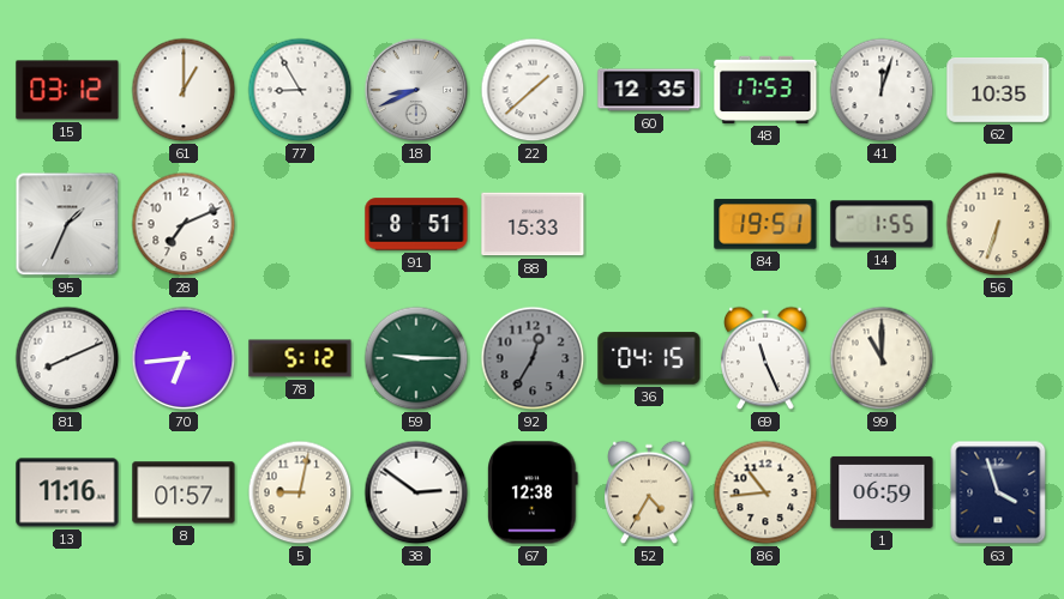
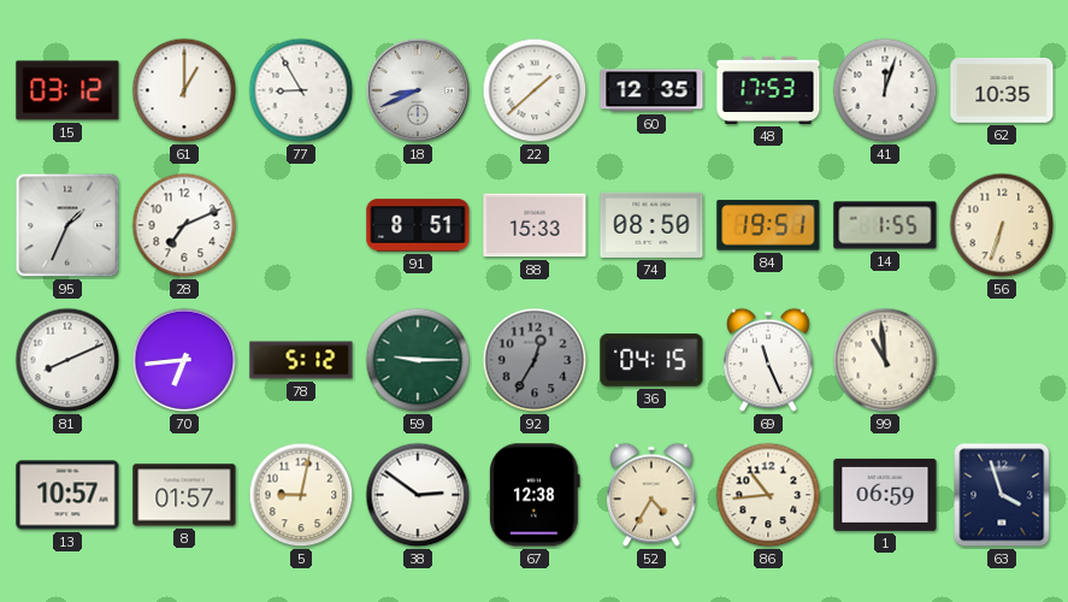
74: none -> 08:50
99: 11:00 -> 10:59
13: 11:16 -> 10:57
